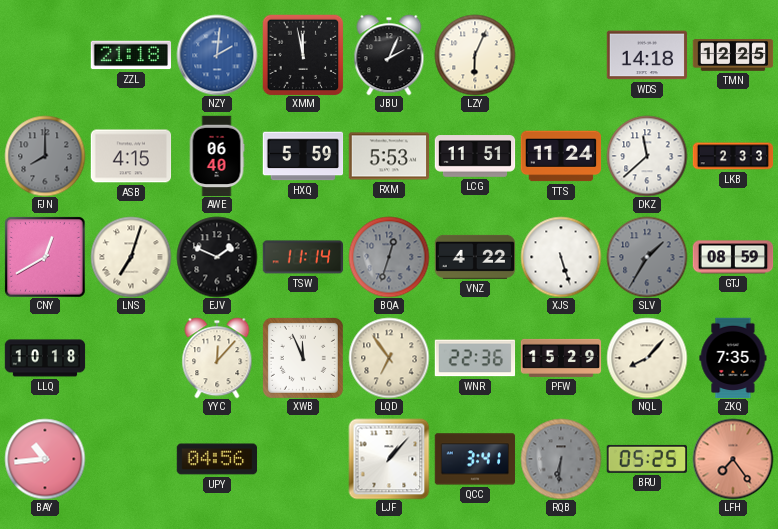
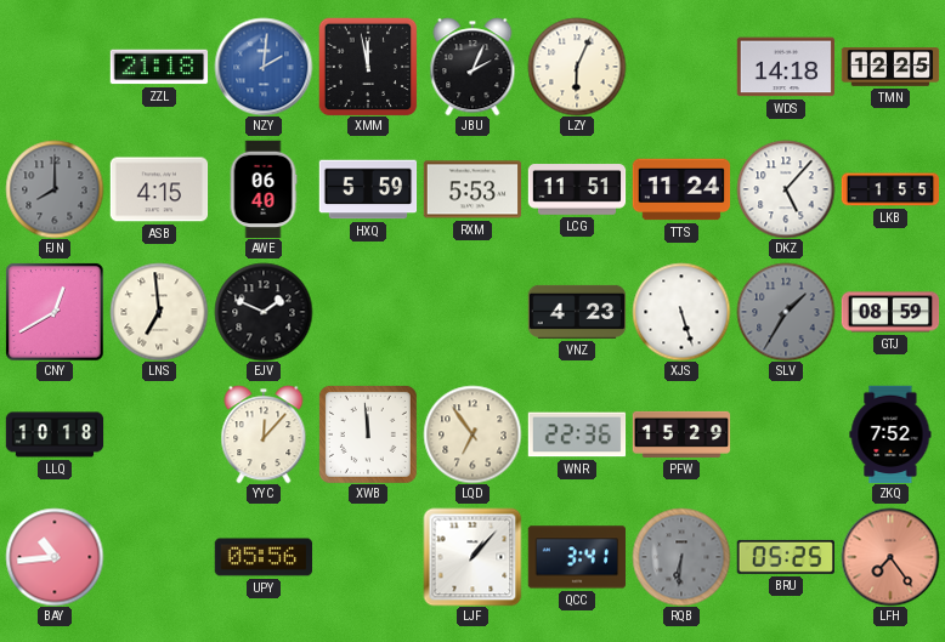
DKZ: 11:38 -> 5:07
LKB: 2:33 -> 1:55
LNS: 7:03 -> 6:59
TSW: 11:14 -> none
BQA: 12:33 -> none
VNZ: 4:22 -> 4:23
XWB: 11:56 -> 11:59
NQL: 8:07 -> none
ZKQ: 7:35 -> 7:52
UPY: 04:56 -> 05:56
